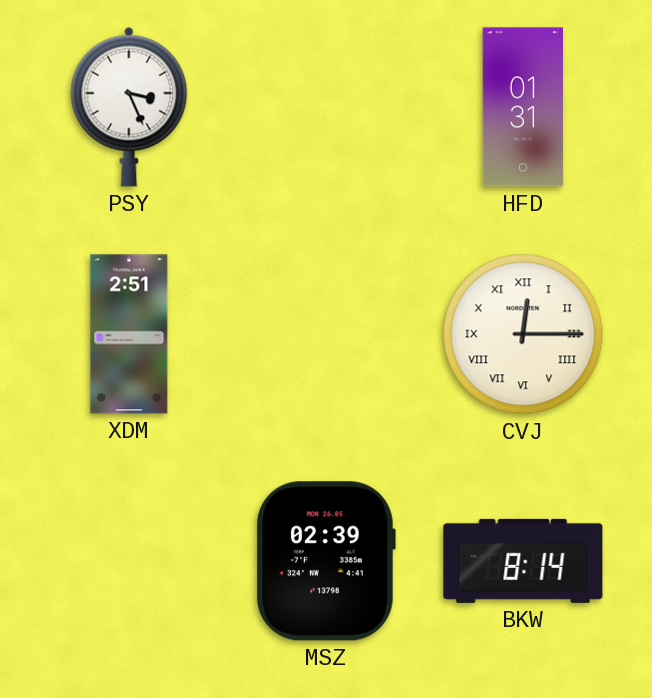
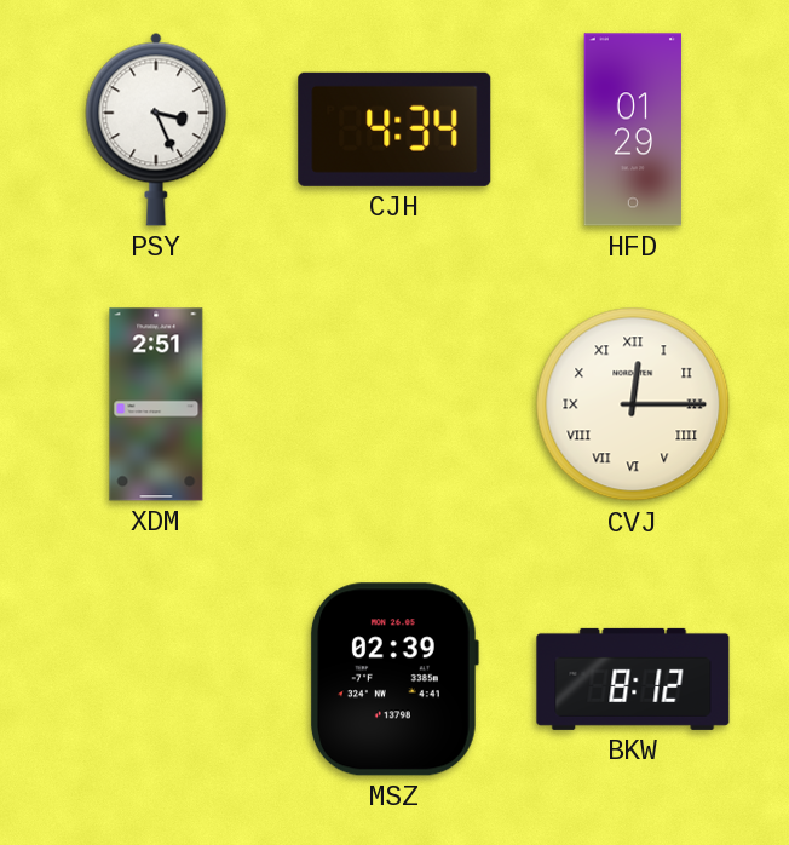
CJH: none -> 4:34
HFD: 01:31 -> 01:29
BKW: 8:14 -> 8:12
